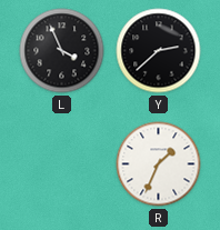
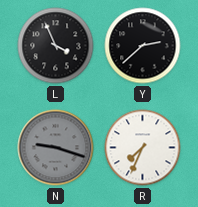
N: none -> 9:18
R: 1:34 -> 7:34
